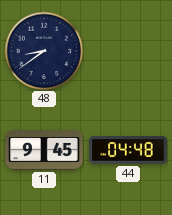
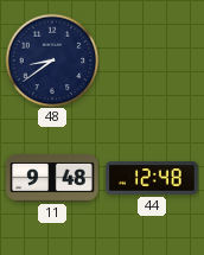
11: 9:45 -> 9:48
44: 04:48 -> 12:48
